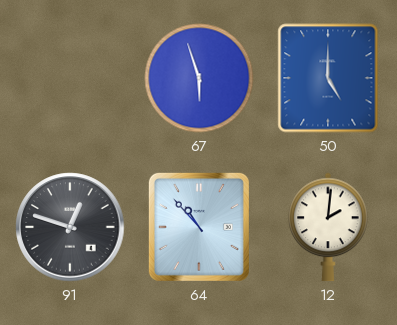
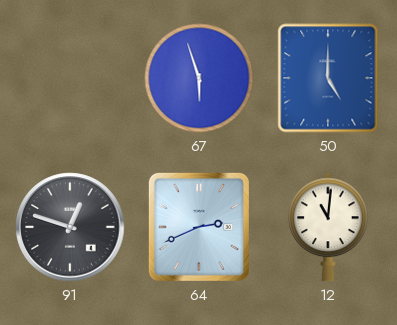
64: 10:53 -> 2:41
12: 2:01 -> 11:01
